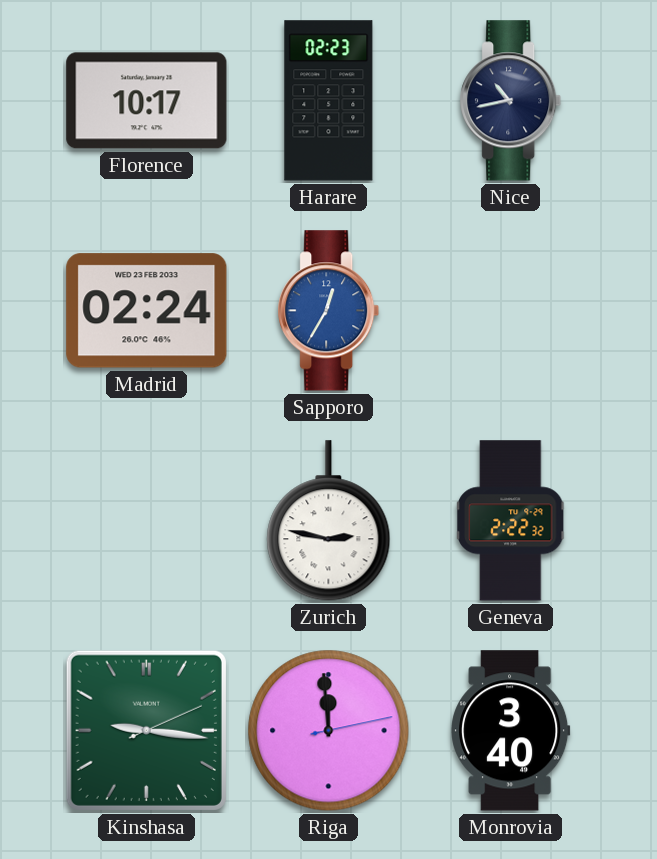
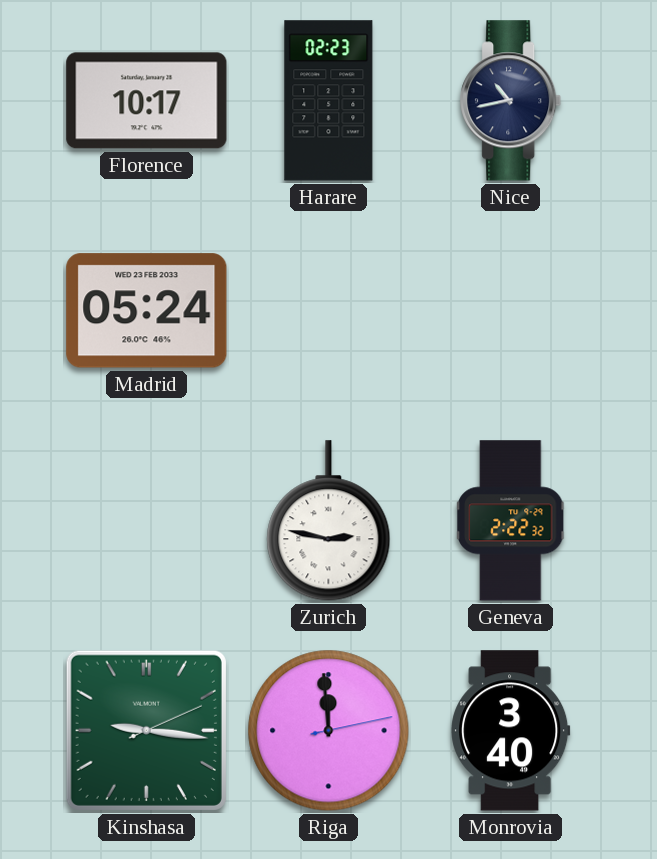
Madrid: 02:24 -> 05:24
Sapporo: 12:35 -> none
